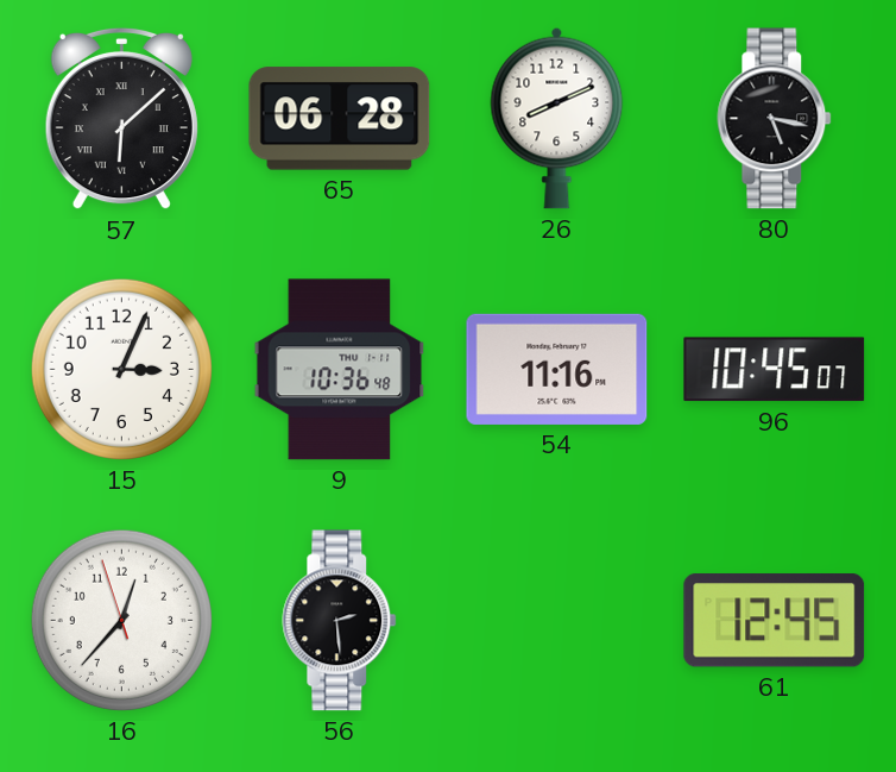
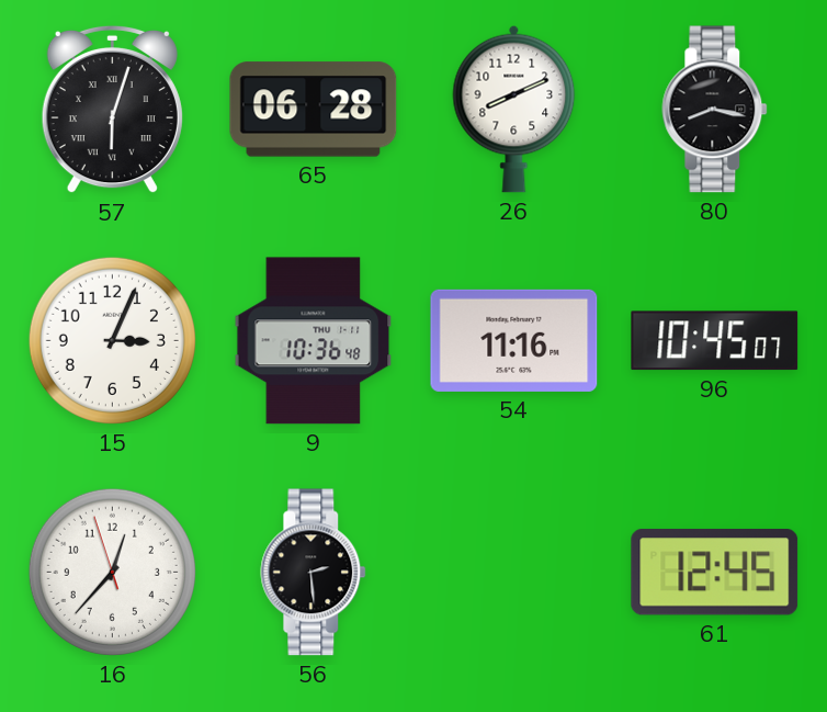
57: 6:08 -> 6:03
80: 5:17 -> 8:17
